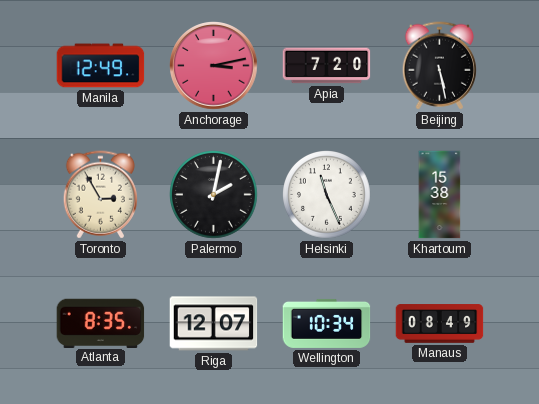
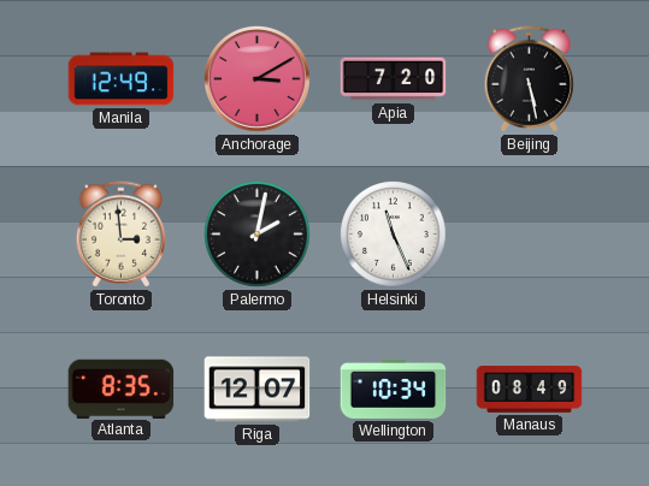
Anchorage: 3:13 -> 3:10
Toronto: 2:55 -> 2:59
Khartoum: 15:38 -> none
